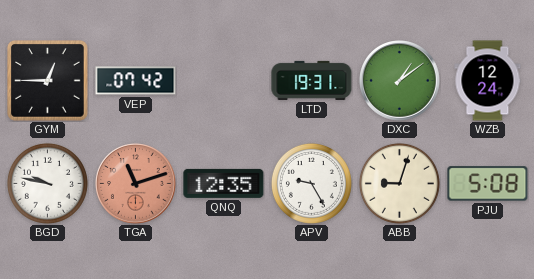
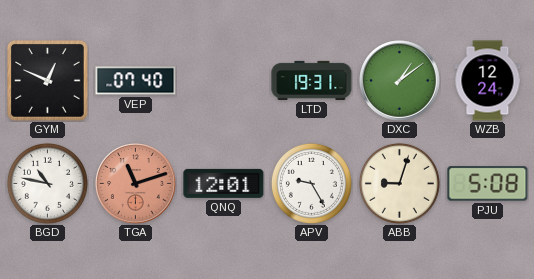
GYM: 12:45 -> 12:49
VEP: 07:42 -> 07:40
BGD: 9:47 -> 10:47
QNQ: 12:35 -> 12:01
